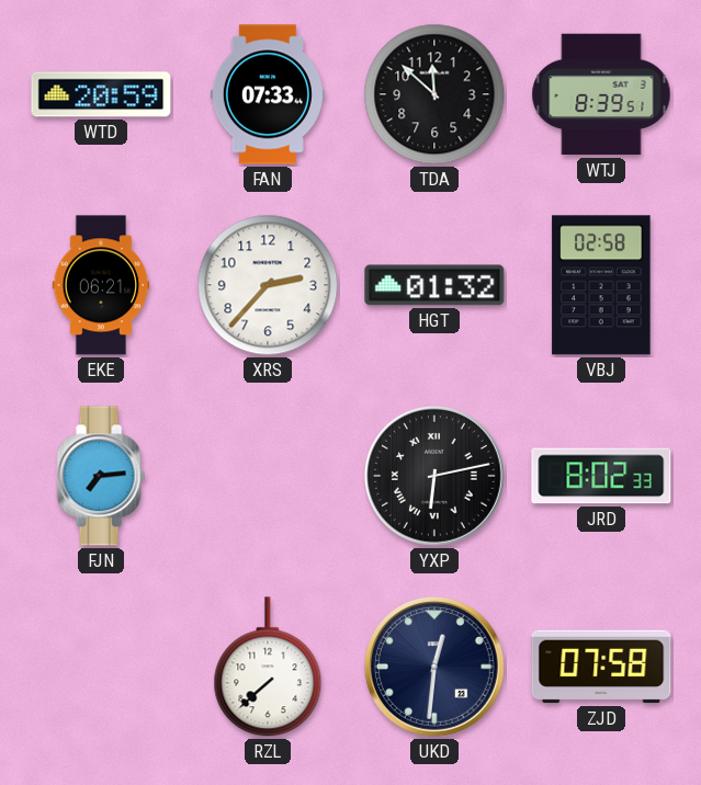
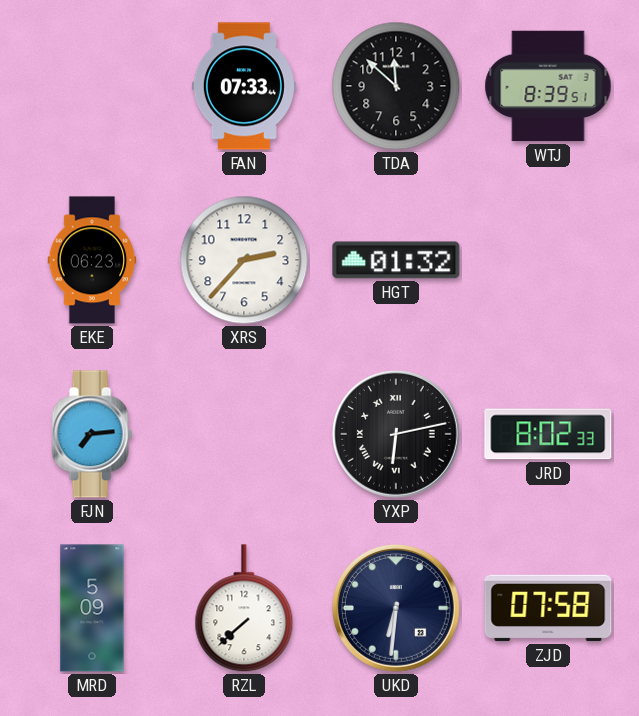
WTD: 20:59 -> none
EKE: 06:21 -> 06:23
VBJ: 02:58 -> none
MRD: none -> 5:09
UKD: 12:31 -> 6:31
